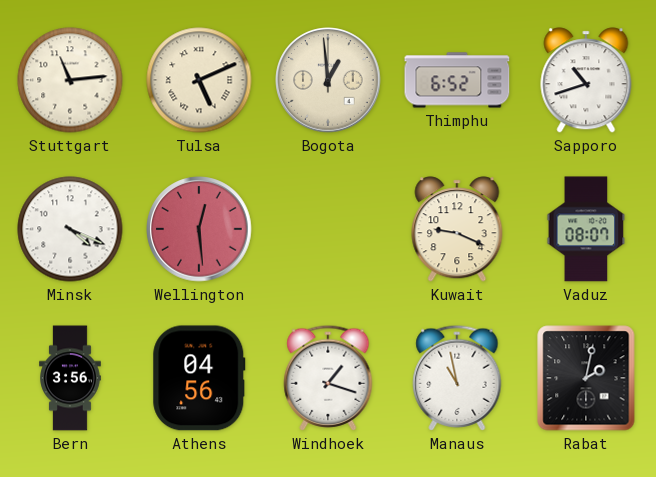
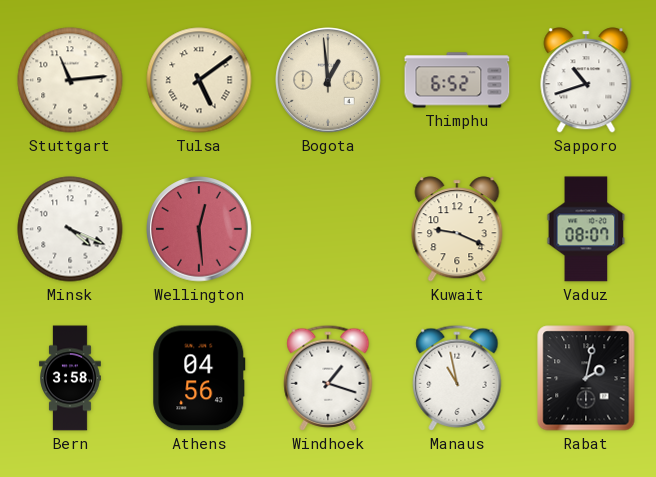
Tulsa: 5:11 -> 5:09
Bern: 3:56 -> 3:58
